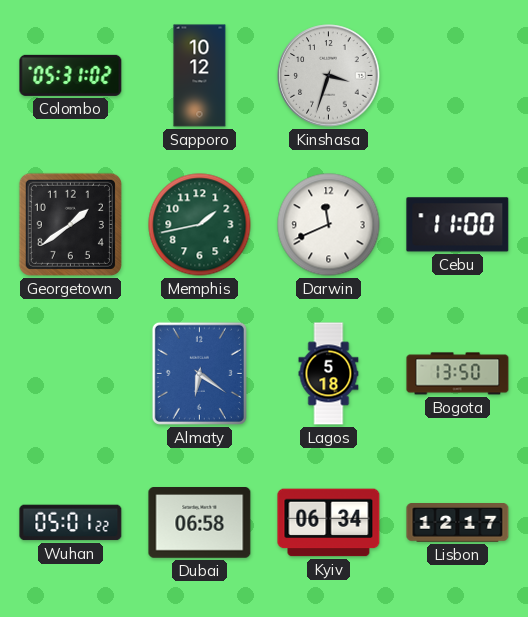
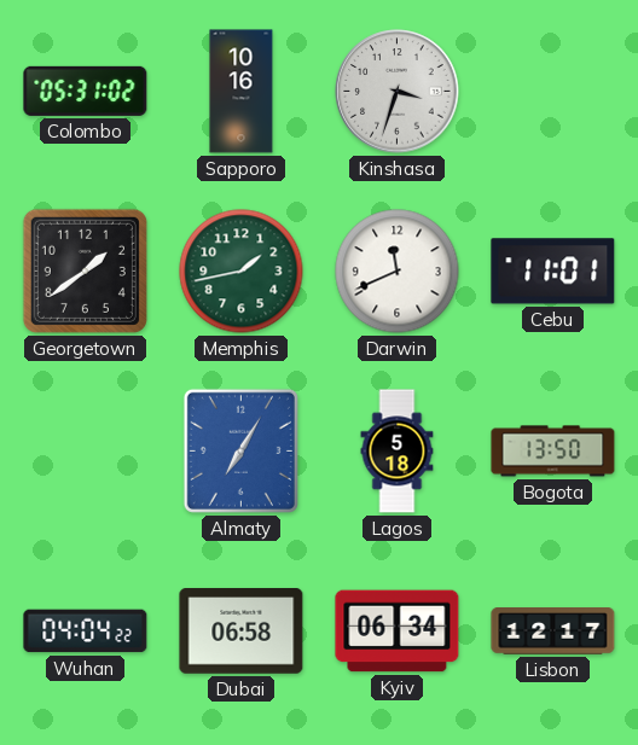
Sapporo: 10:12 -> 10:16
Cebu: 11:00 -> 11:01
Almaty: 6:21 -> 7:05
Wuhan: 05:01 -> 04:04
